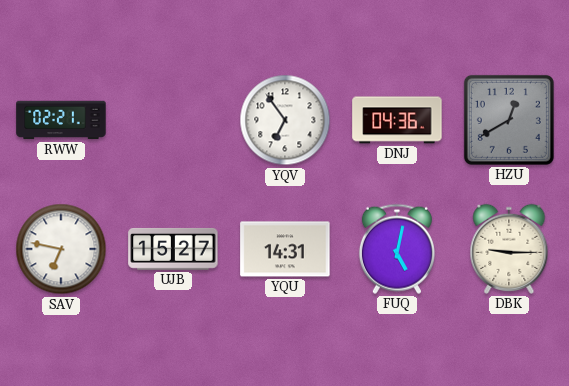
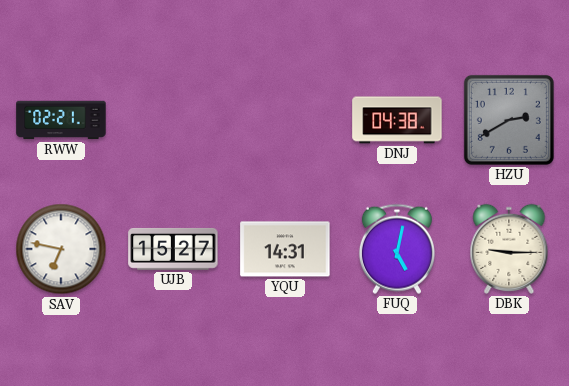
YQV: 6:54 -> none
DNJ: 04:36 -> 04:38
HZU: 12:40 -> 2:40
